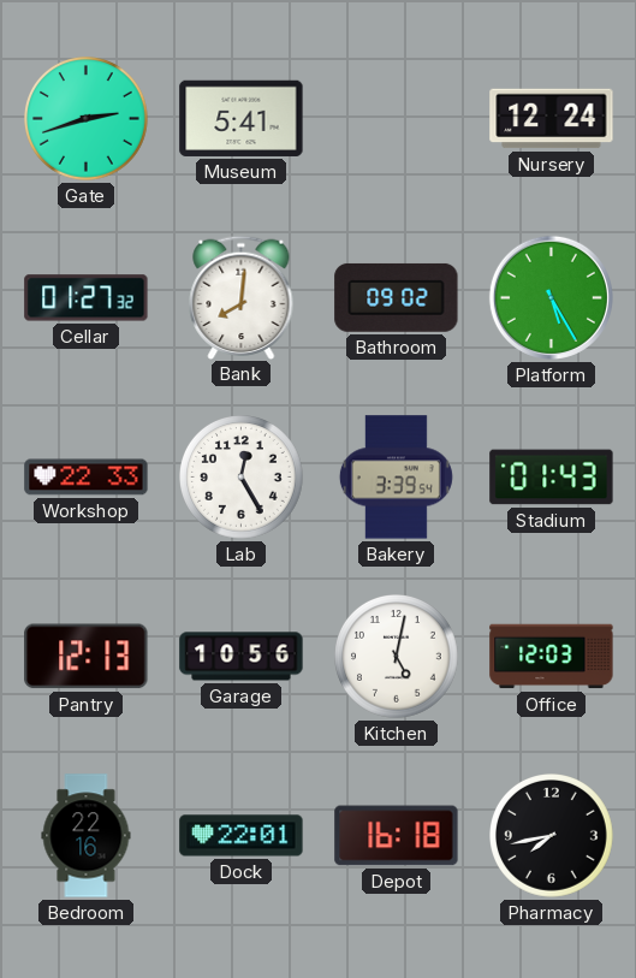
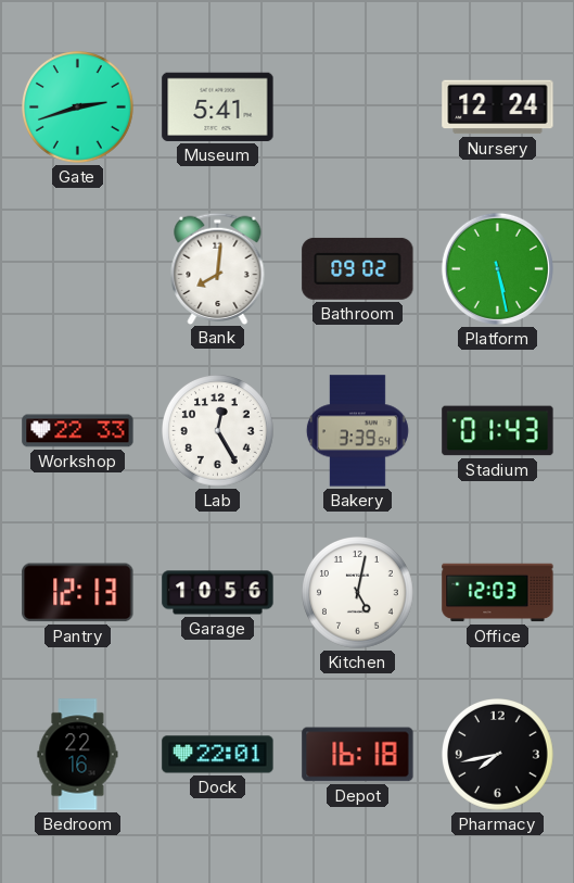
Cellar: 01:27 -> none
Platform: 5:25 -> 5:28
